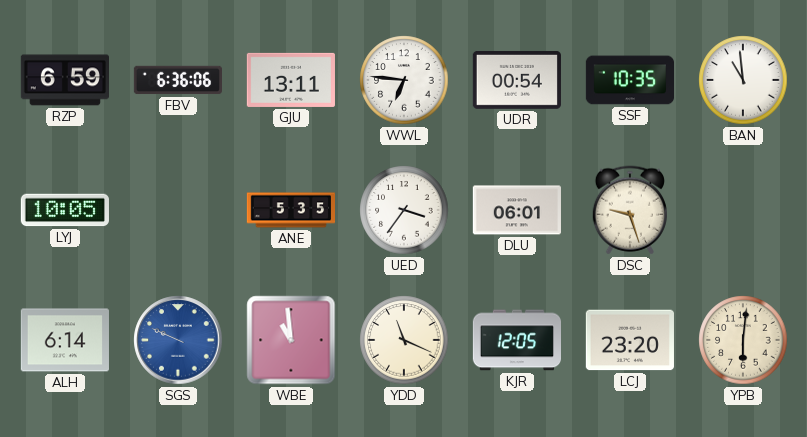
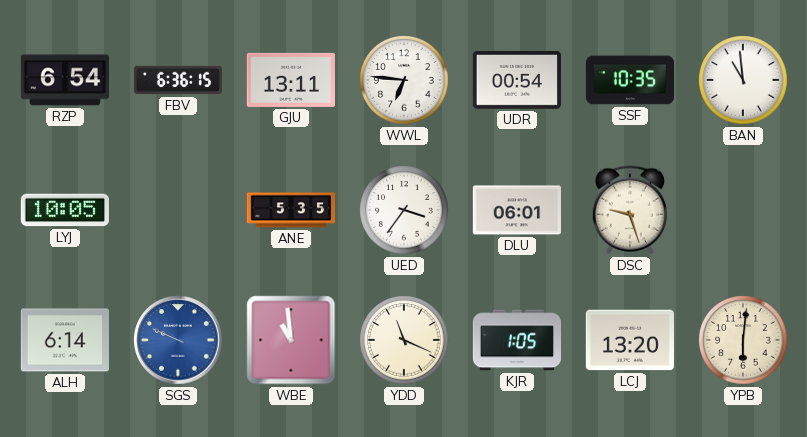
RZP: 6:59 -> 6:54
FBV: 6:36:06 -> 6:36:15
KJR: 12:05 -> 1:05
LCJ: 23:20 -> 13:20
